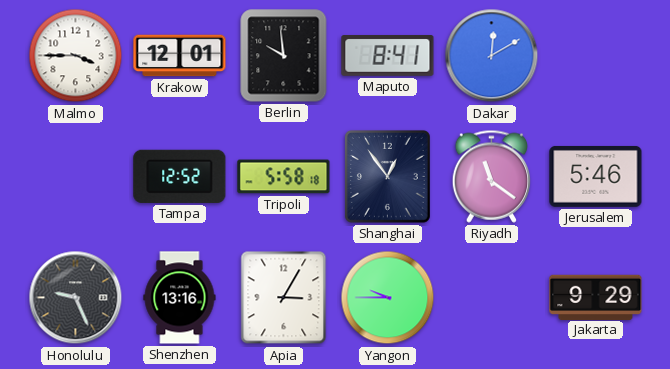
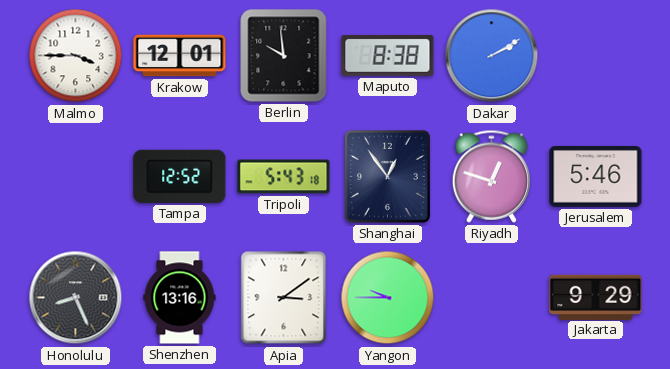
Maputo: 8:41 -> 8:38
Dakar: 12:10 -> 2:10
Tripoli: 5:58 -> 5:43
Riyadh: 11:21 -> 12:48
Honolulu: 9:26 -> 8:26
Apia: 3:05 -> 3:09
